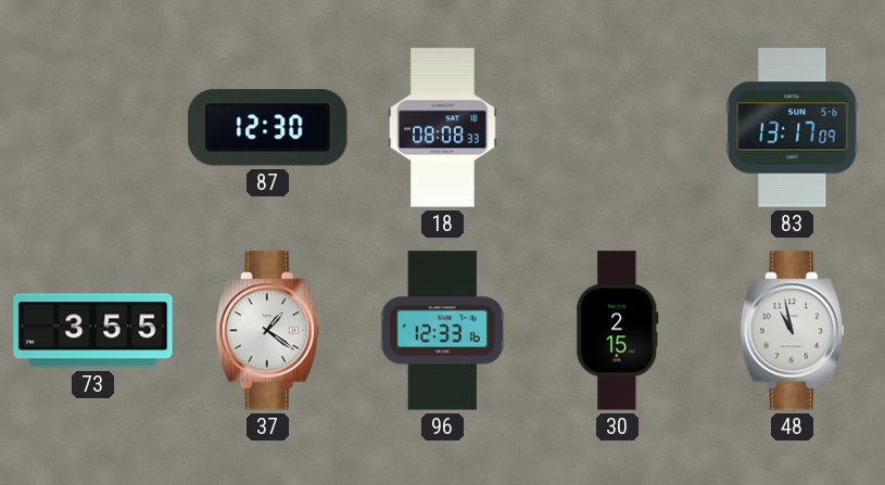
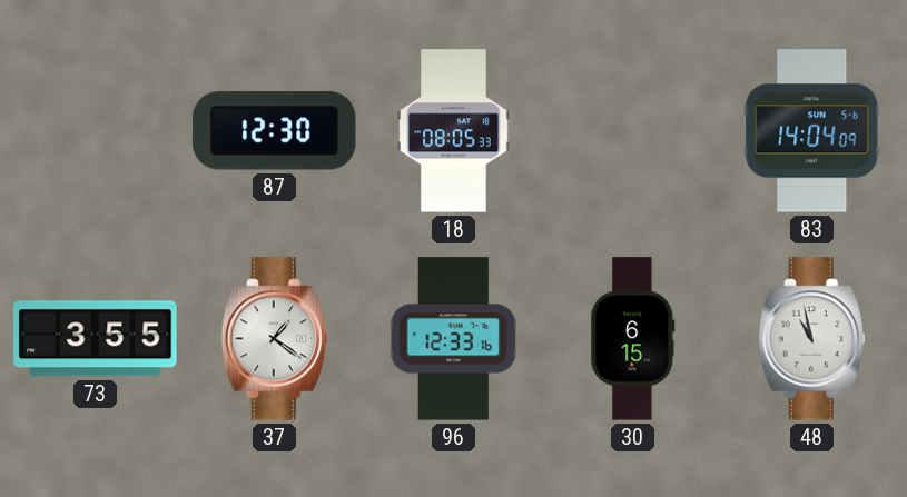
18: 08:08 -> 08:05
83: 13:17 -> 14:04
30: 2:15 -> 6:15
